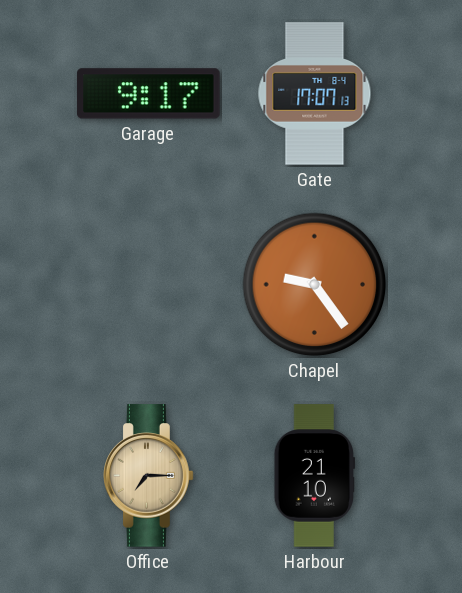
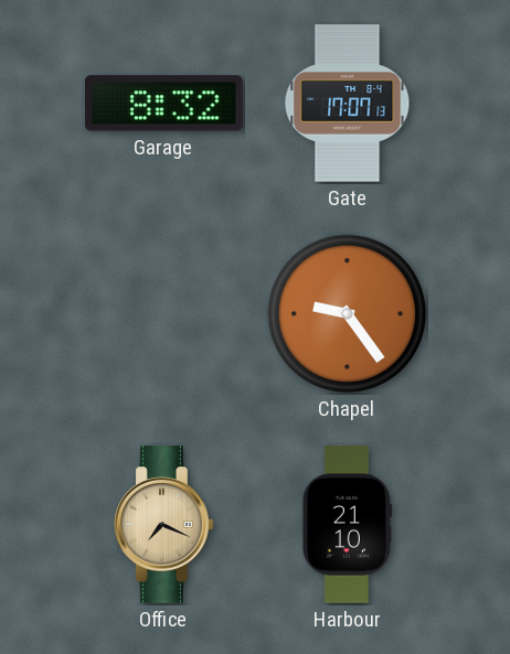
Garage: 9:17 -> 8:32
Office: 7:15 -> 7:19
